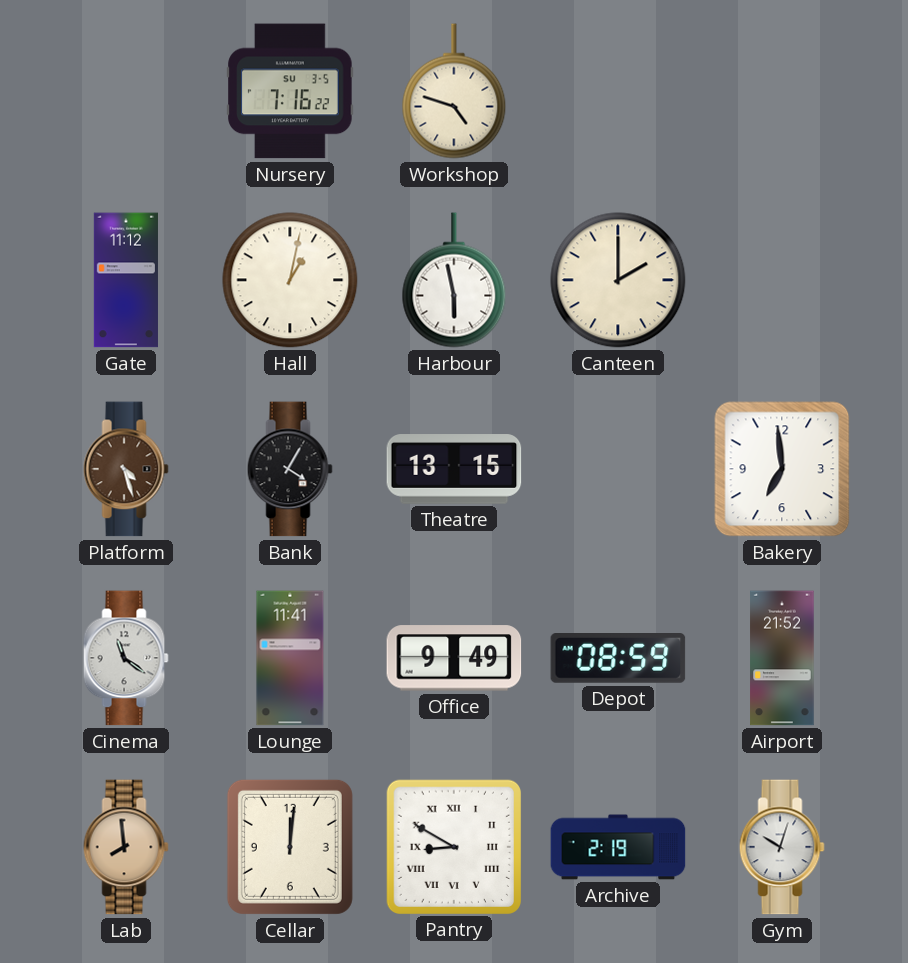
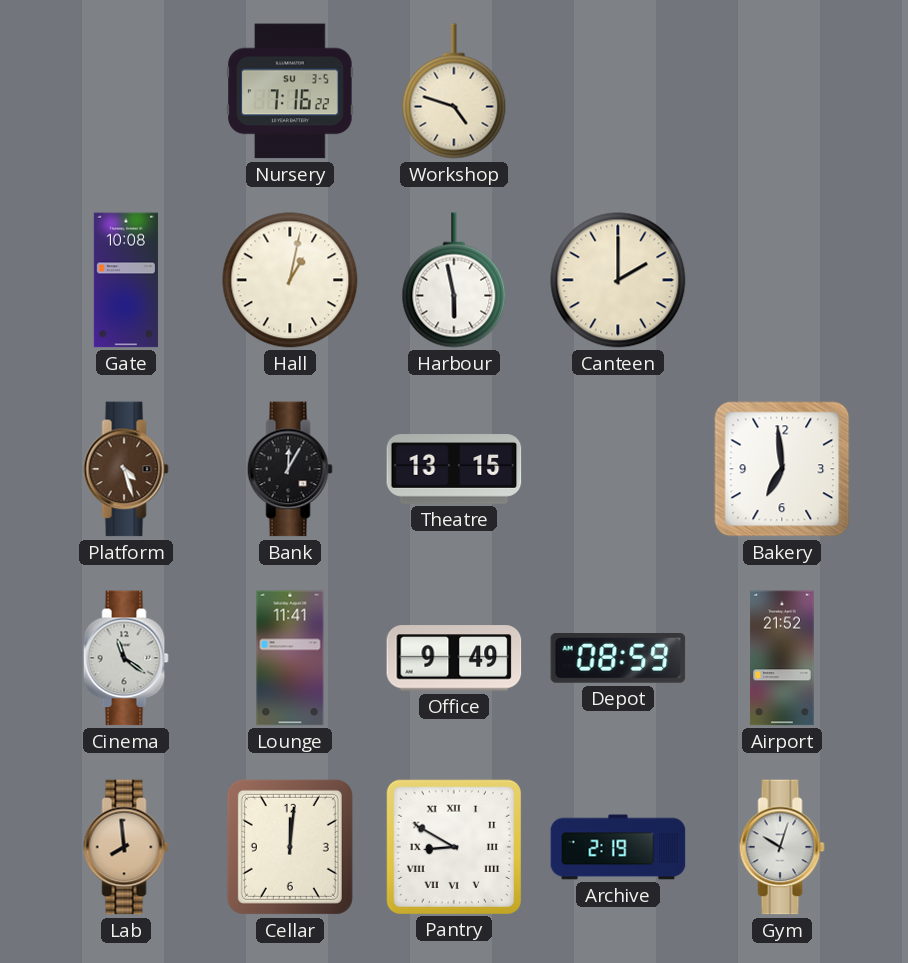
Gate: 11:12 -> 10:08
Bank: 4:05 -> 12:05
